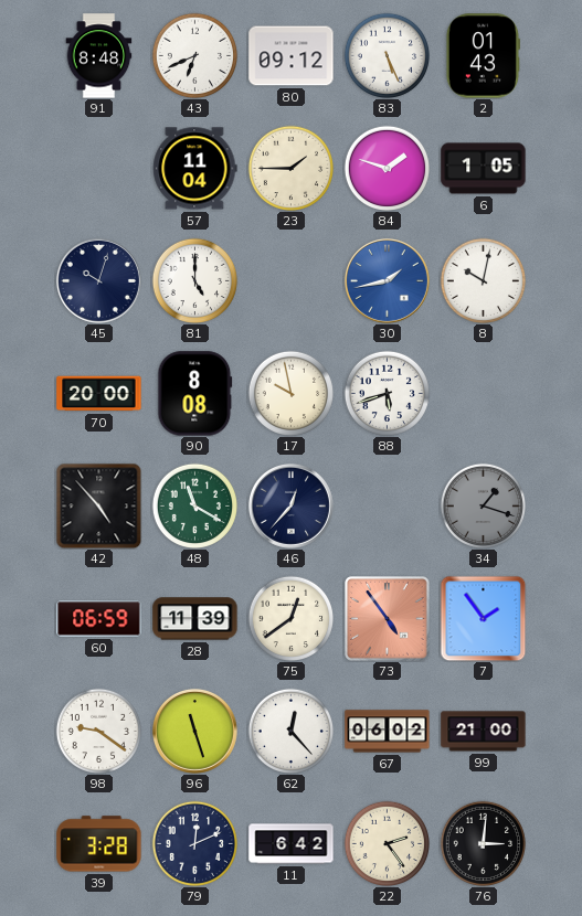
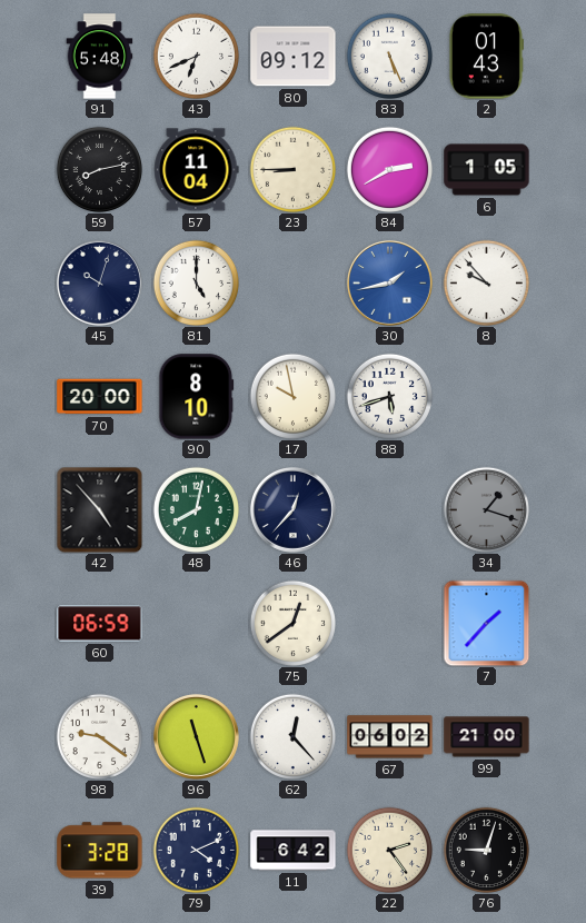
91: 8:48 -> 5:48
59: none -> 8:13
23: 1:45 -> 8:45
84: 1:48 -> 2:40
8: 10:02 -> 9:53
90: 8:08 -> 8:10
48: 11:20 -> 8:02
28: 11:39 -> none
73: 4:54 -> none
7: 1:54 -> 1:37
79: 12:11 -> 4:11
76: 3:01 -> 9:03
